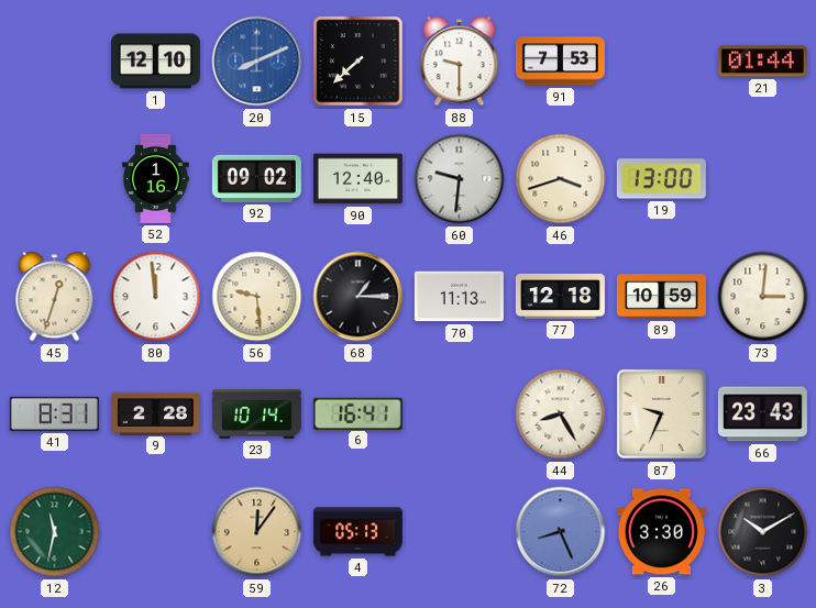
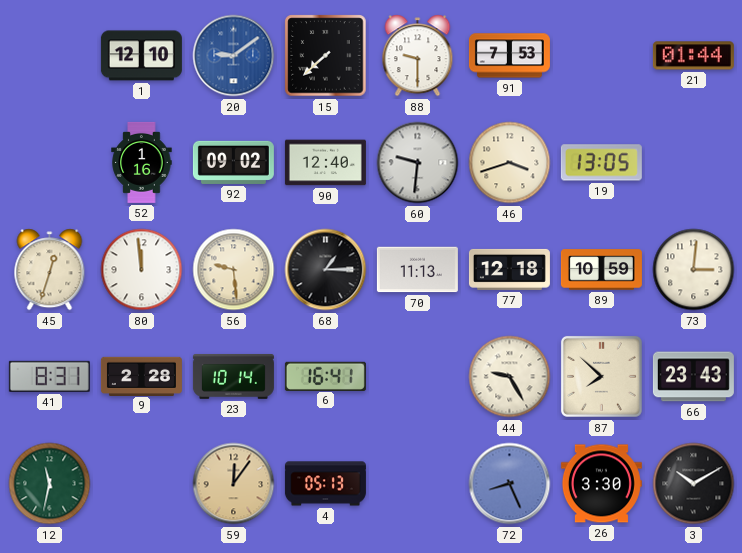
20: 8:11 -> 9:09
19: 13:00 -> 13:05
44: 8:25 -> 9:25
87: 9:34 -> 7:52
